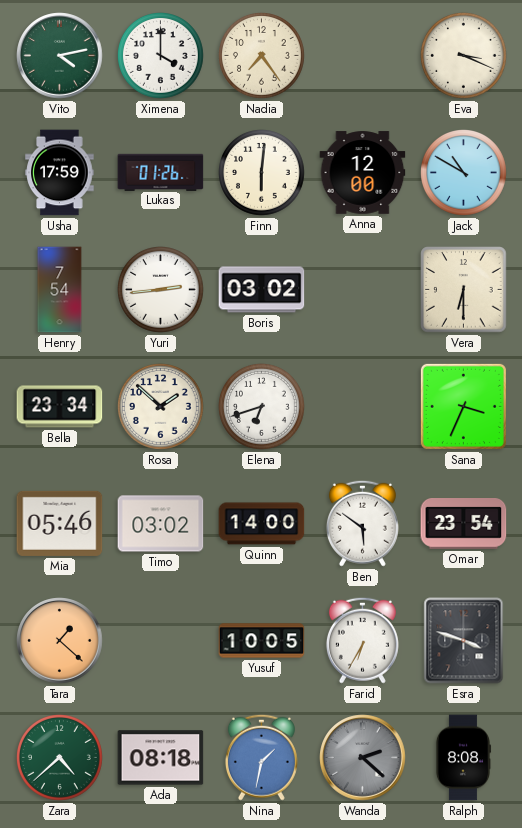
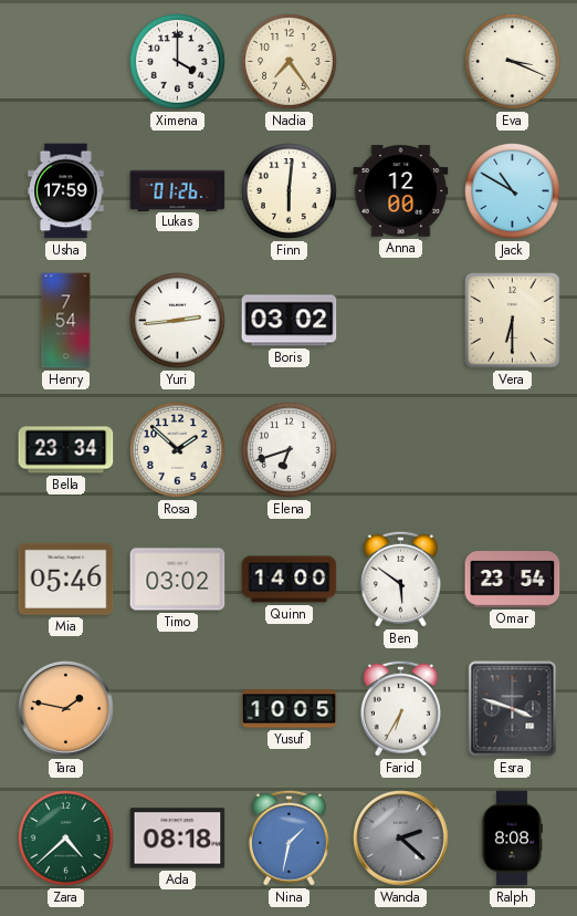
Vito: 4:13 -> none
Sana: 3:34 -> none
Tara: 1:22 -> 1:47
